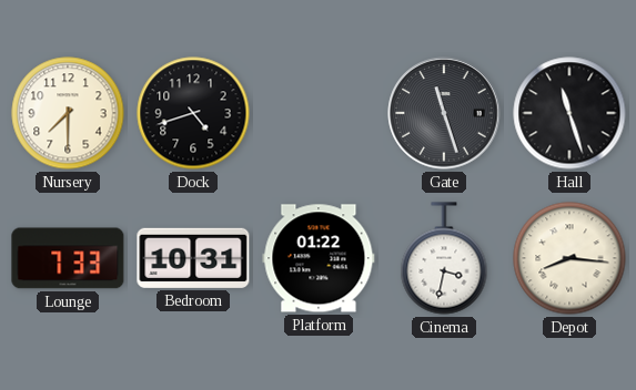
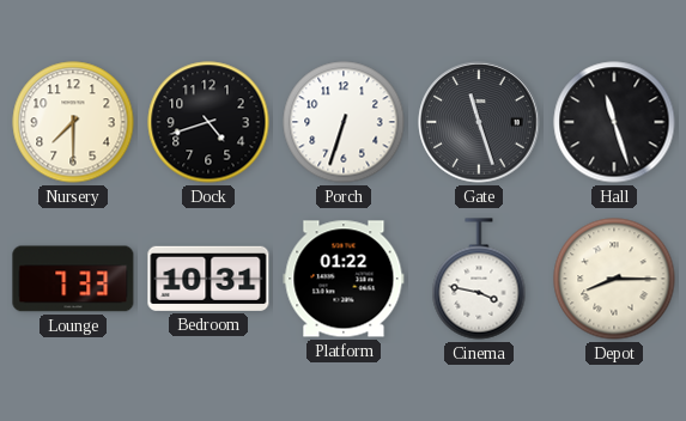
Porch: none -> 6:33
Cinema: 3:32 -> 3:47
Depot: 8:16 -> 8:15
